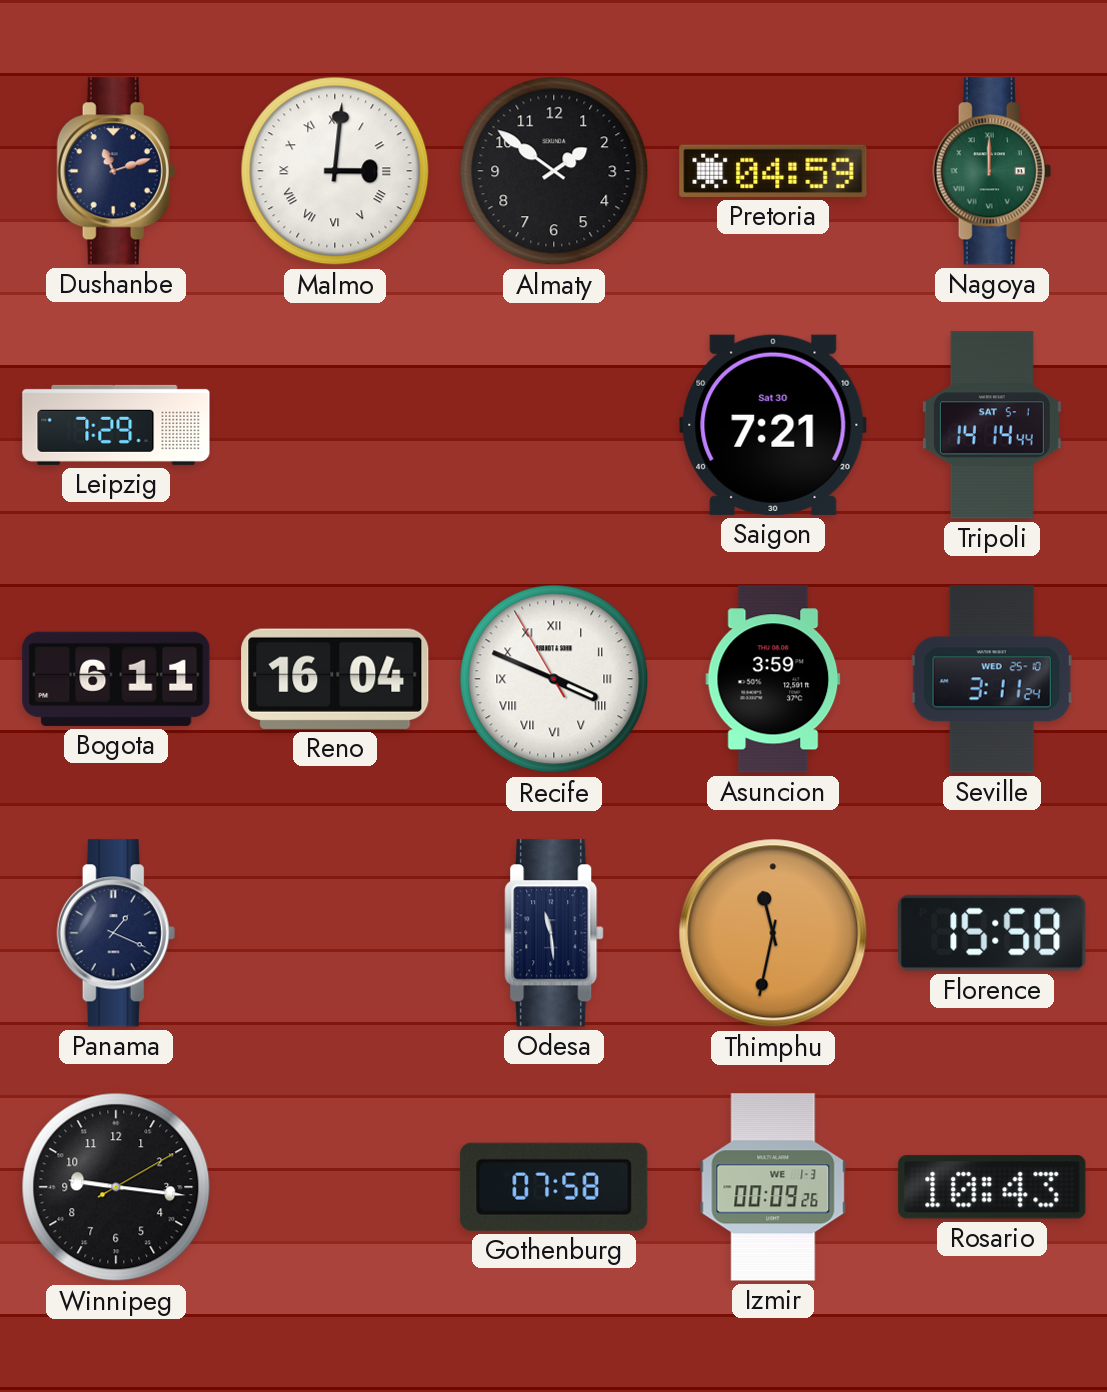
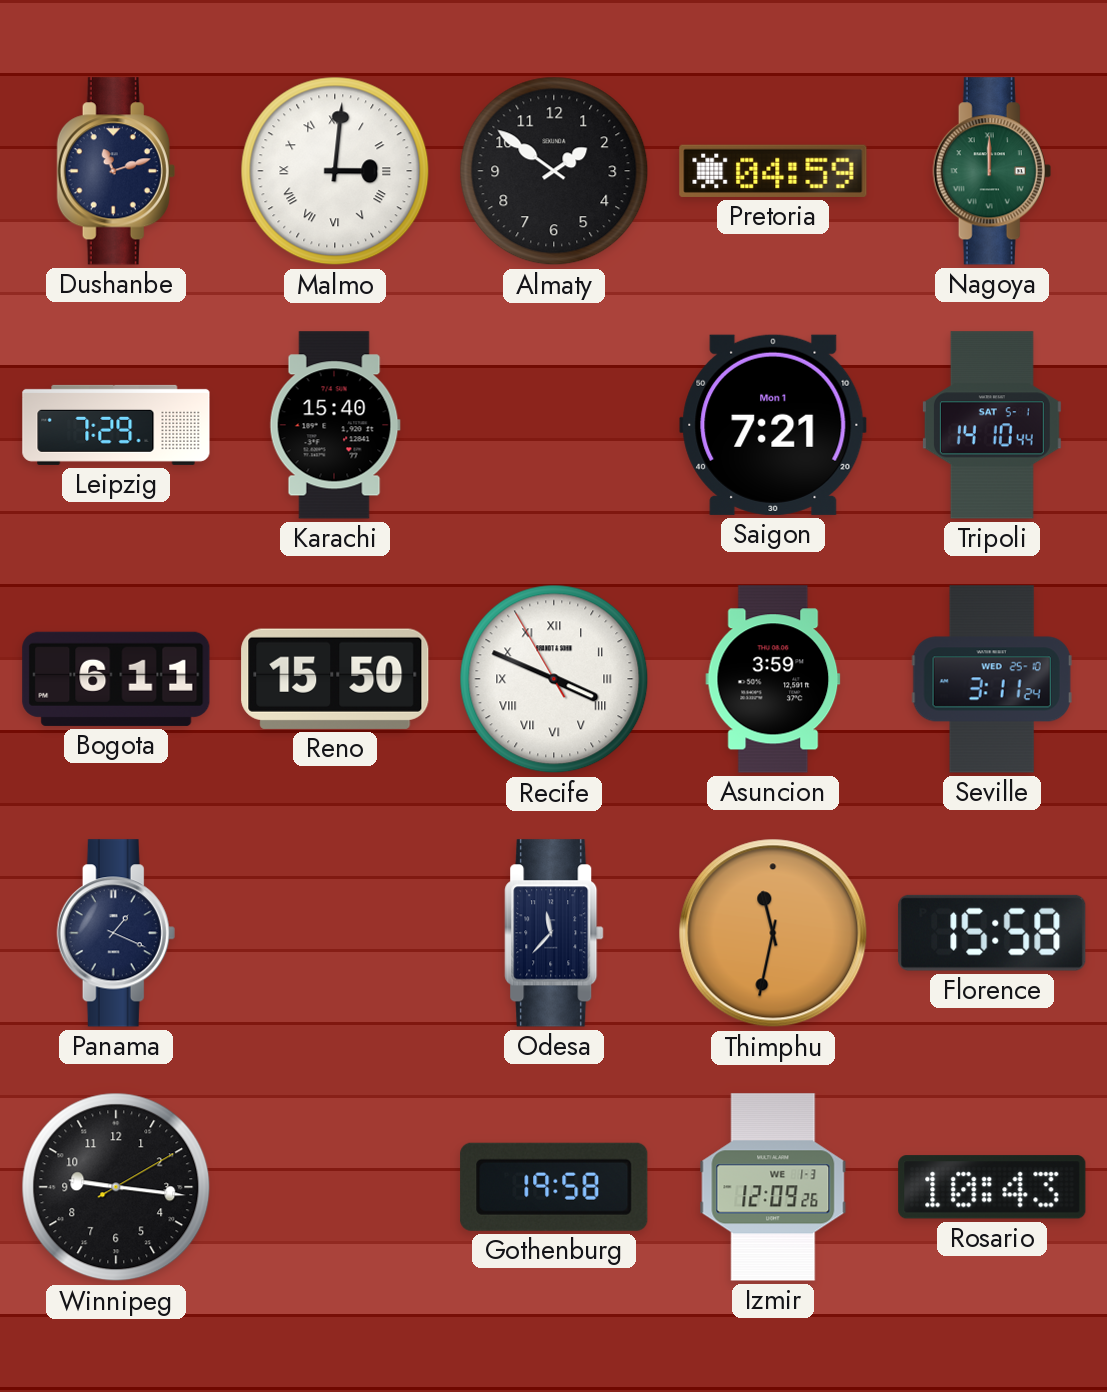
Karachi: none -> 15:40
Saigon date: Sat 30 -> Mon 1
Tripoli: 14:14 -> 14:10
Reno: 16:04 -> 15:50
Odesa: 11:29 -> 11:37
Gothenburg: 07:58 -> 19:58
Izmir: 00:09 -> 12:09
